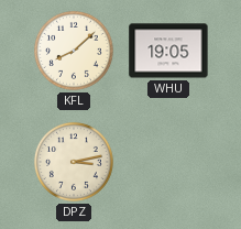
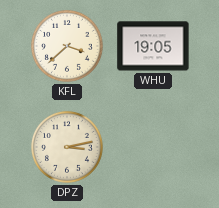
KFL: 8:08 -> 3:38
